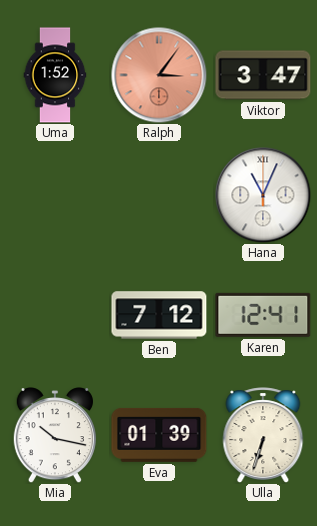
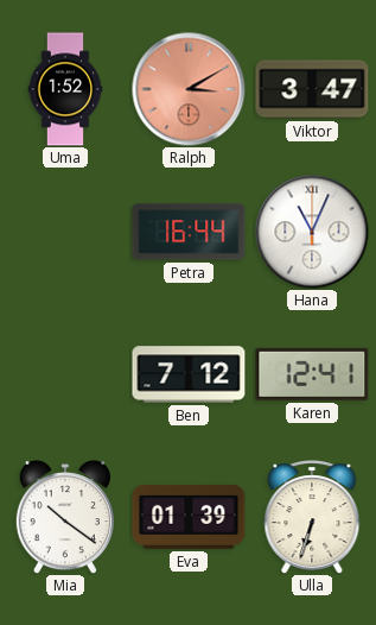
Ralph: 3:06 -> 3:10
Petra: none -> 16:44
Mia: 10:17 -> 10:21
